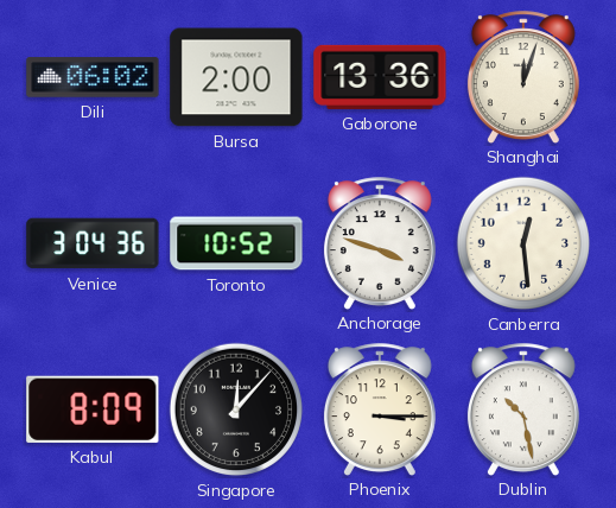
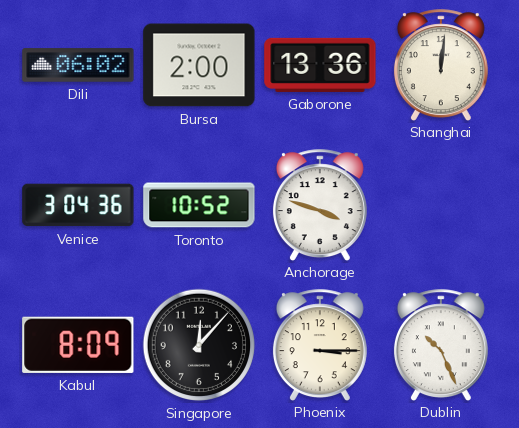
Shanghai: 12:03 -> 12:01
Canberra: 12:29 -> none
Dublin: 10:28 -> 10:26
